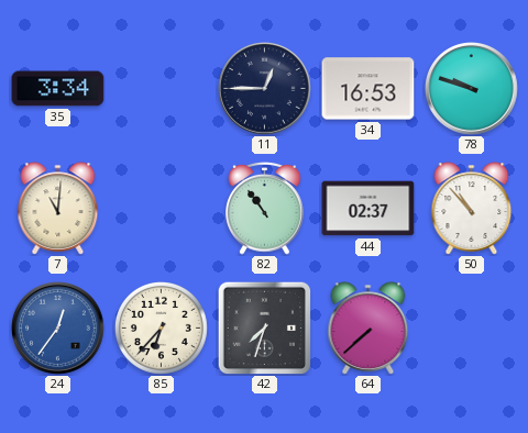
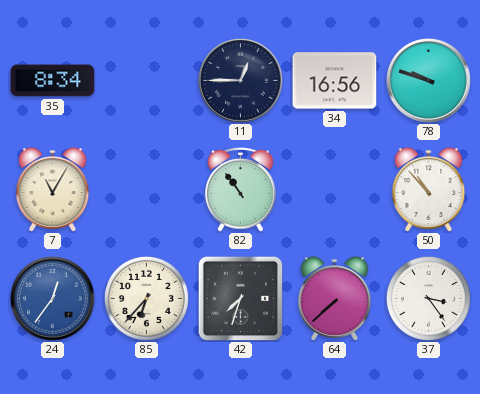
35: 3:34 -> 8:34
34: 16:53 -> 16:56
7: 11:01 -> 11:05
44: 02:37 -> none
37: none -> 3:24
